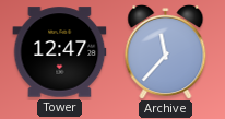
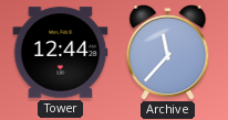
Tower: 12:47 -> 12:44
